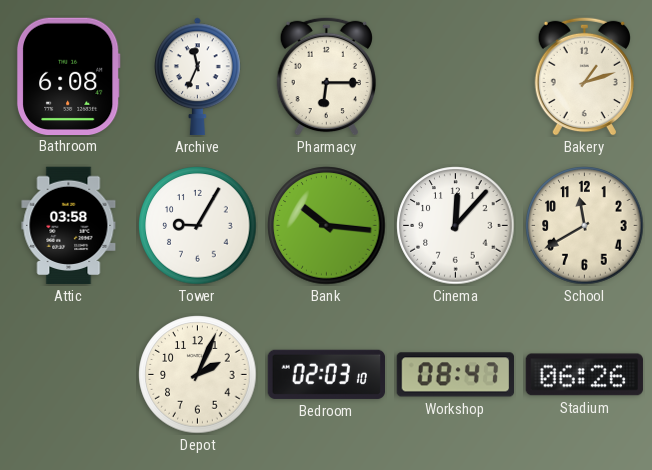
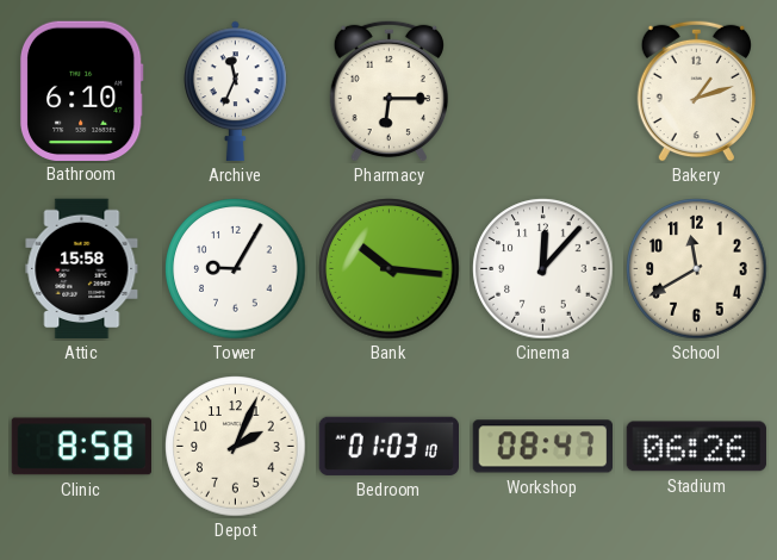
Bathroom: 6:08 -> 6:10
Attic: 03:58 -> 15:58
Clinic: none -> 8:58
Bedroom: 02:03 -> 01:03
